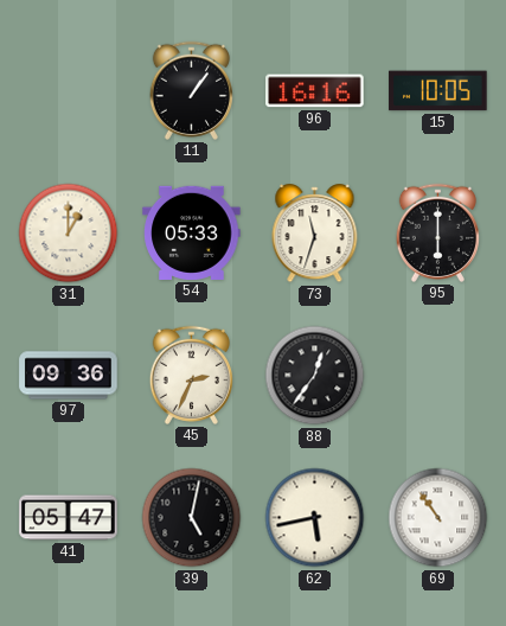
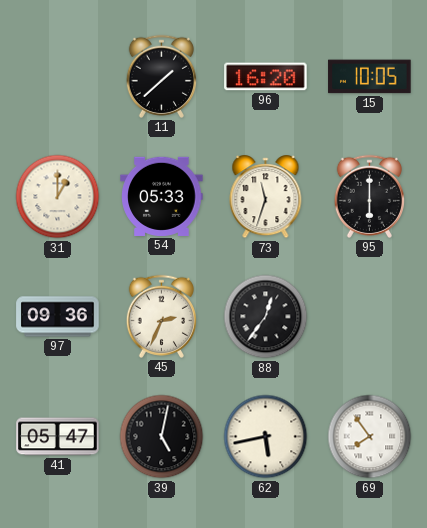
11: 1:06 -> 1:38
96: 16:16 -> 16:20
69: 10:54 -> 7:54
